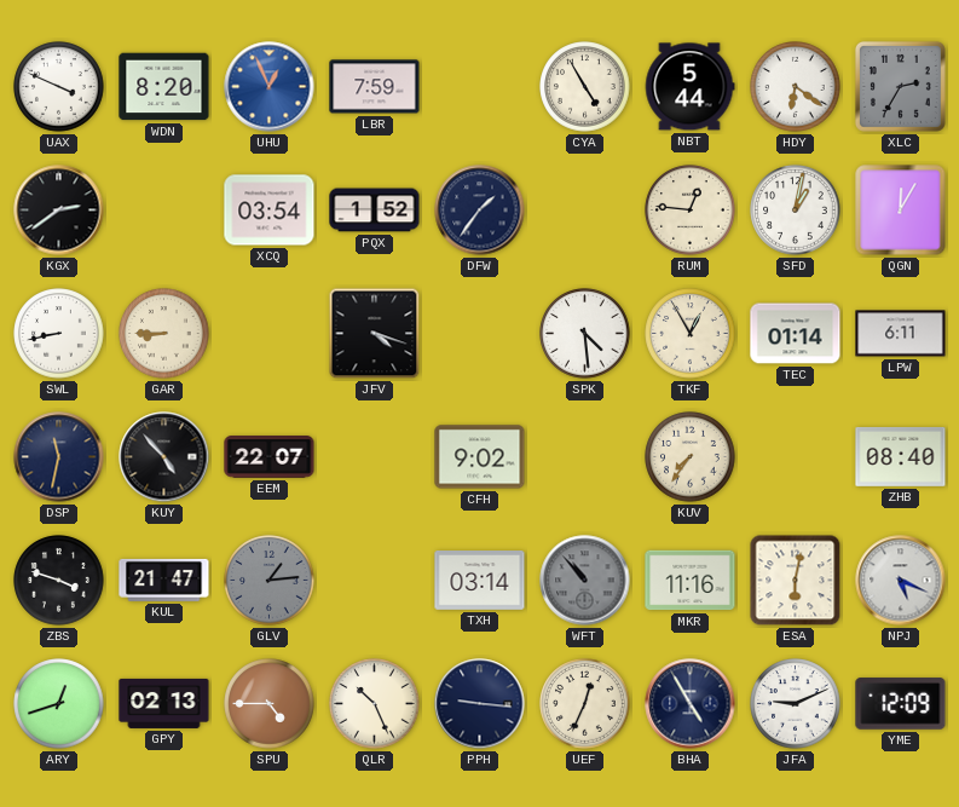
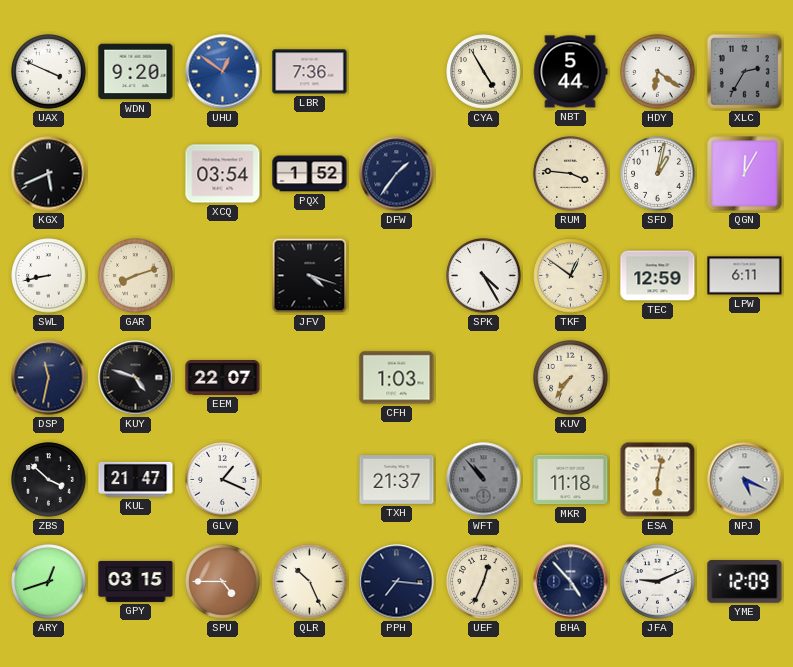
WDN: 8:20 -> 9:20
UHU: 12:56 -> 12:51
LBR: 7:59 -> 7:36
KGX: 2:39 -> 5:41
RUM: 12:46 -> 3:46
GAR: 8:45 -> 8:12
SPK: 4:29 -> 4:25
TKF: 12:55 -> 12:51
TEC: 01:14 -> 12:59
KUY: 4:53 -> 4:48
CFH: 9:02 -> 1:03
ZHB: 08:40 -> none
ZBS: 3:48 -> 3:52
GLV: 1:14 -> 1:19
GLV dial: grey -> white
TXH: 03:14 -> 21:37
MKR: 11:16 -> 11:18
GPY: 02:13 -> 03:15
PPH: 9:16 -> 7:16
BHA: 4:55 -> 4:53
